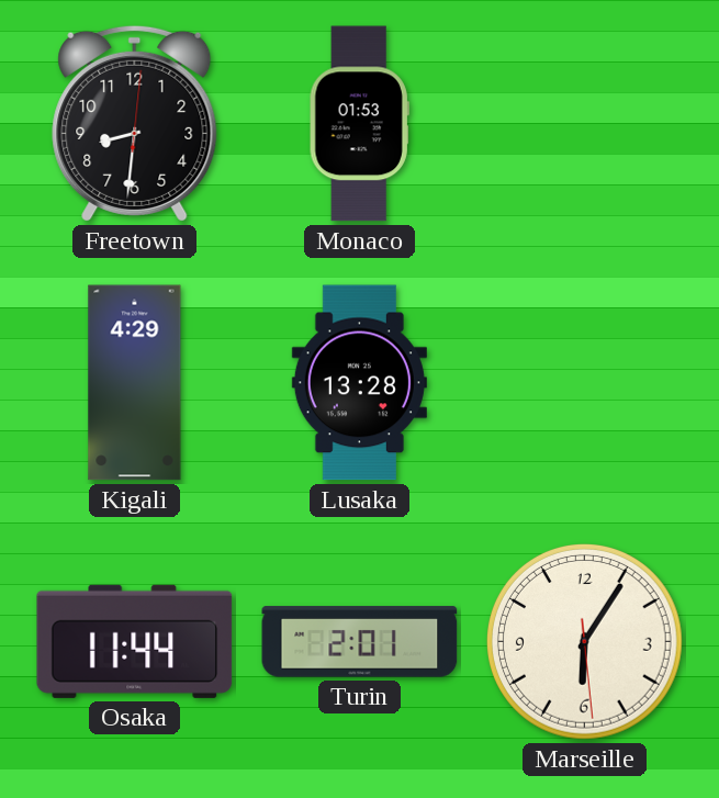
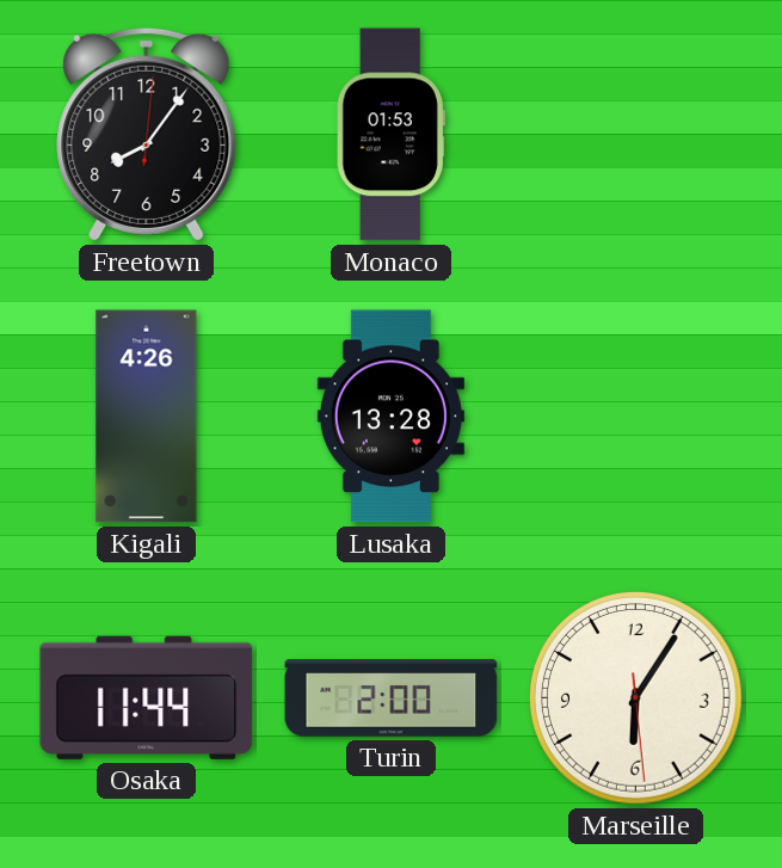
Freetown: 8:31 -> 8:06
Kigali: 4:29 -> 4:26
Turin: 2:01 -> 2:00
